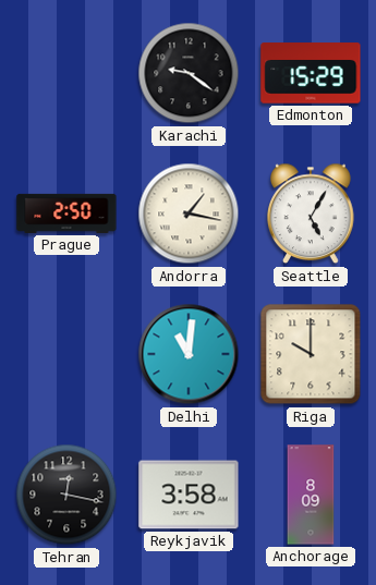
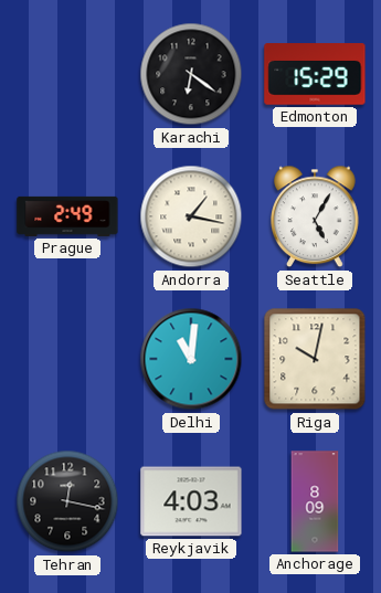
Karachi: 9:21 -> 6:21
Prague: 2:50 -> 2:49
Riga: 10:00 -> 10:02
Reykjavik: 3:58 -> 4:03
